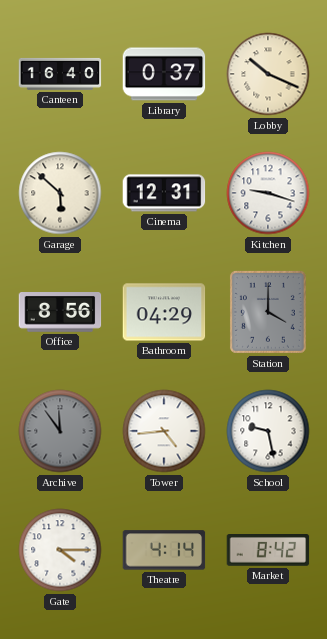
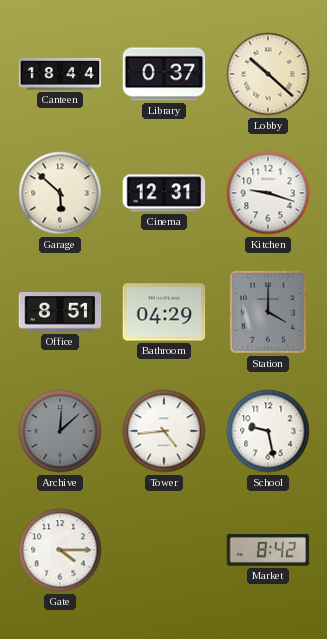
Canteen: 16:40 -> 18:44
Lobby: 10:19 -> 10:22
Office: 8:56 -> 8:51
Archive: 11:54 -> 12:08
Theatre: 4:14 -> none
